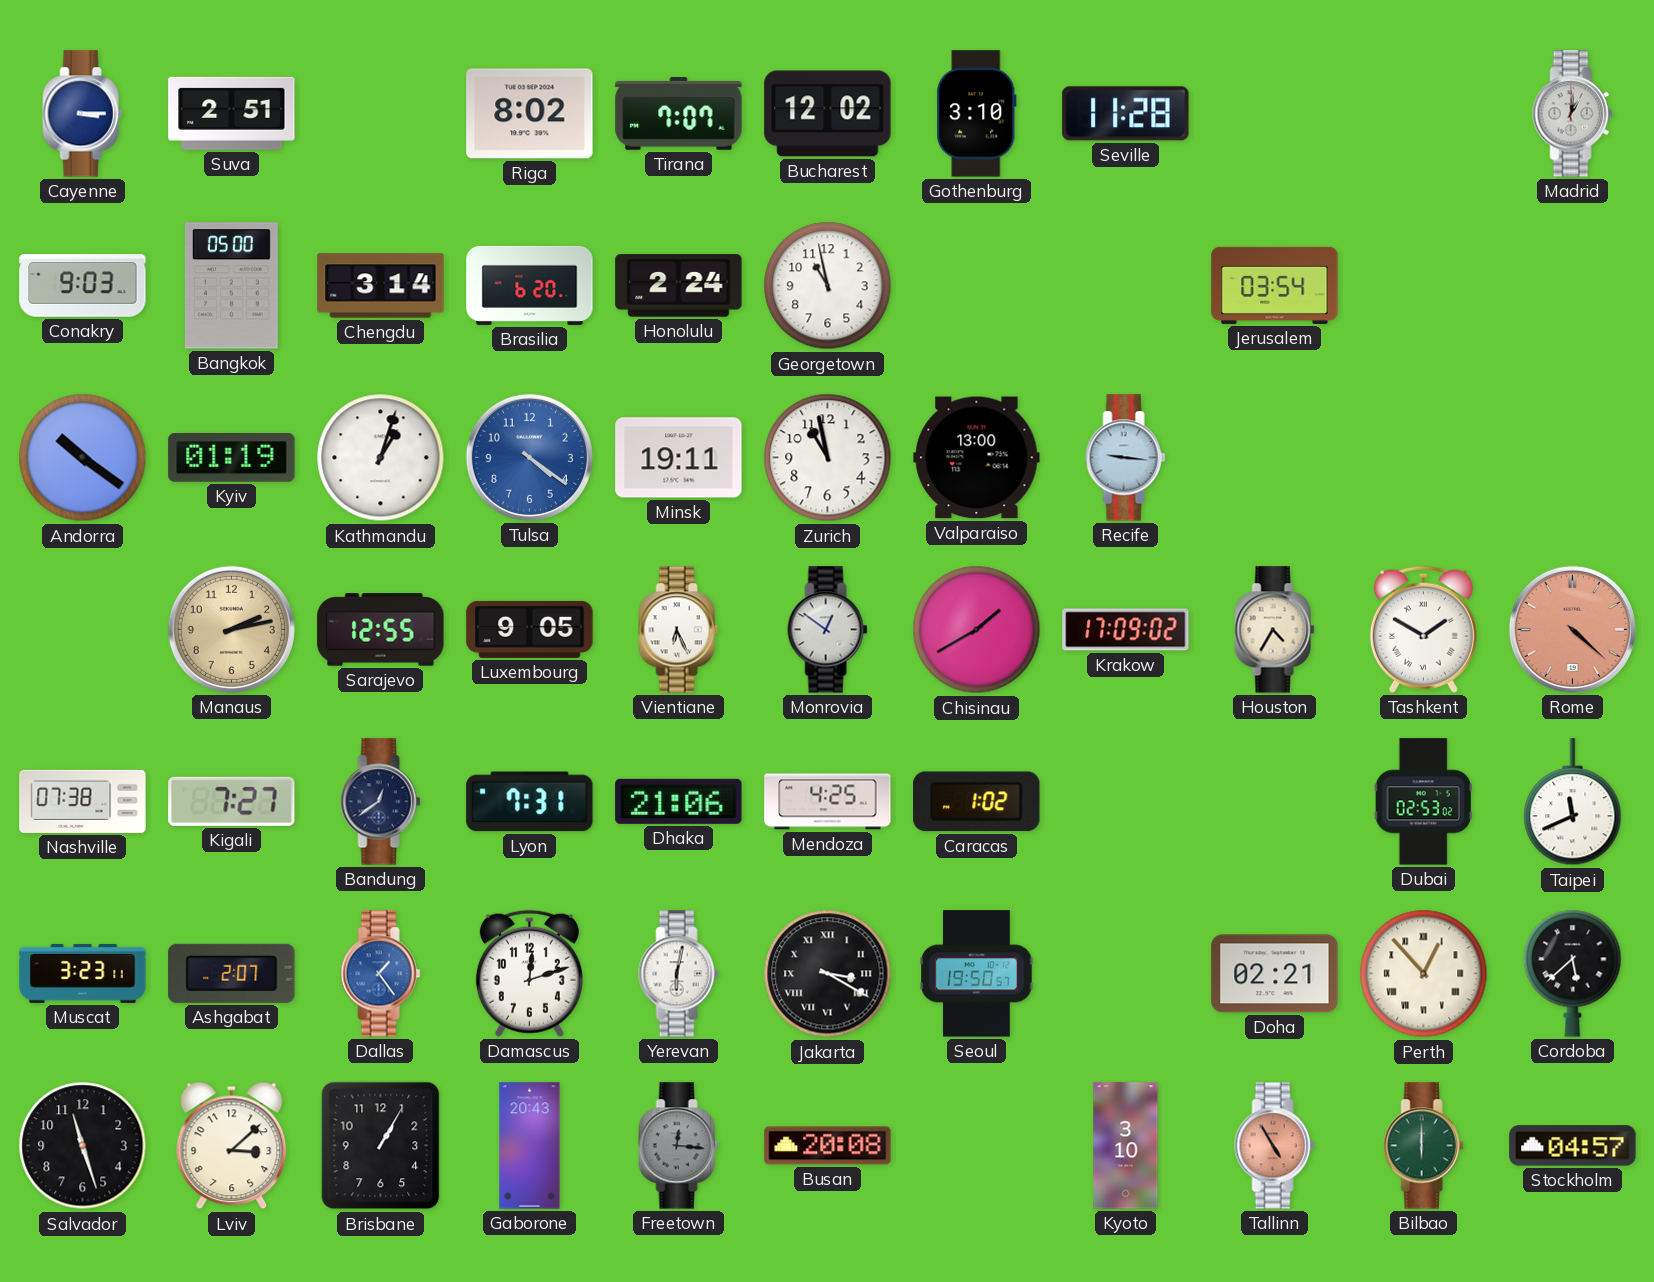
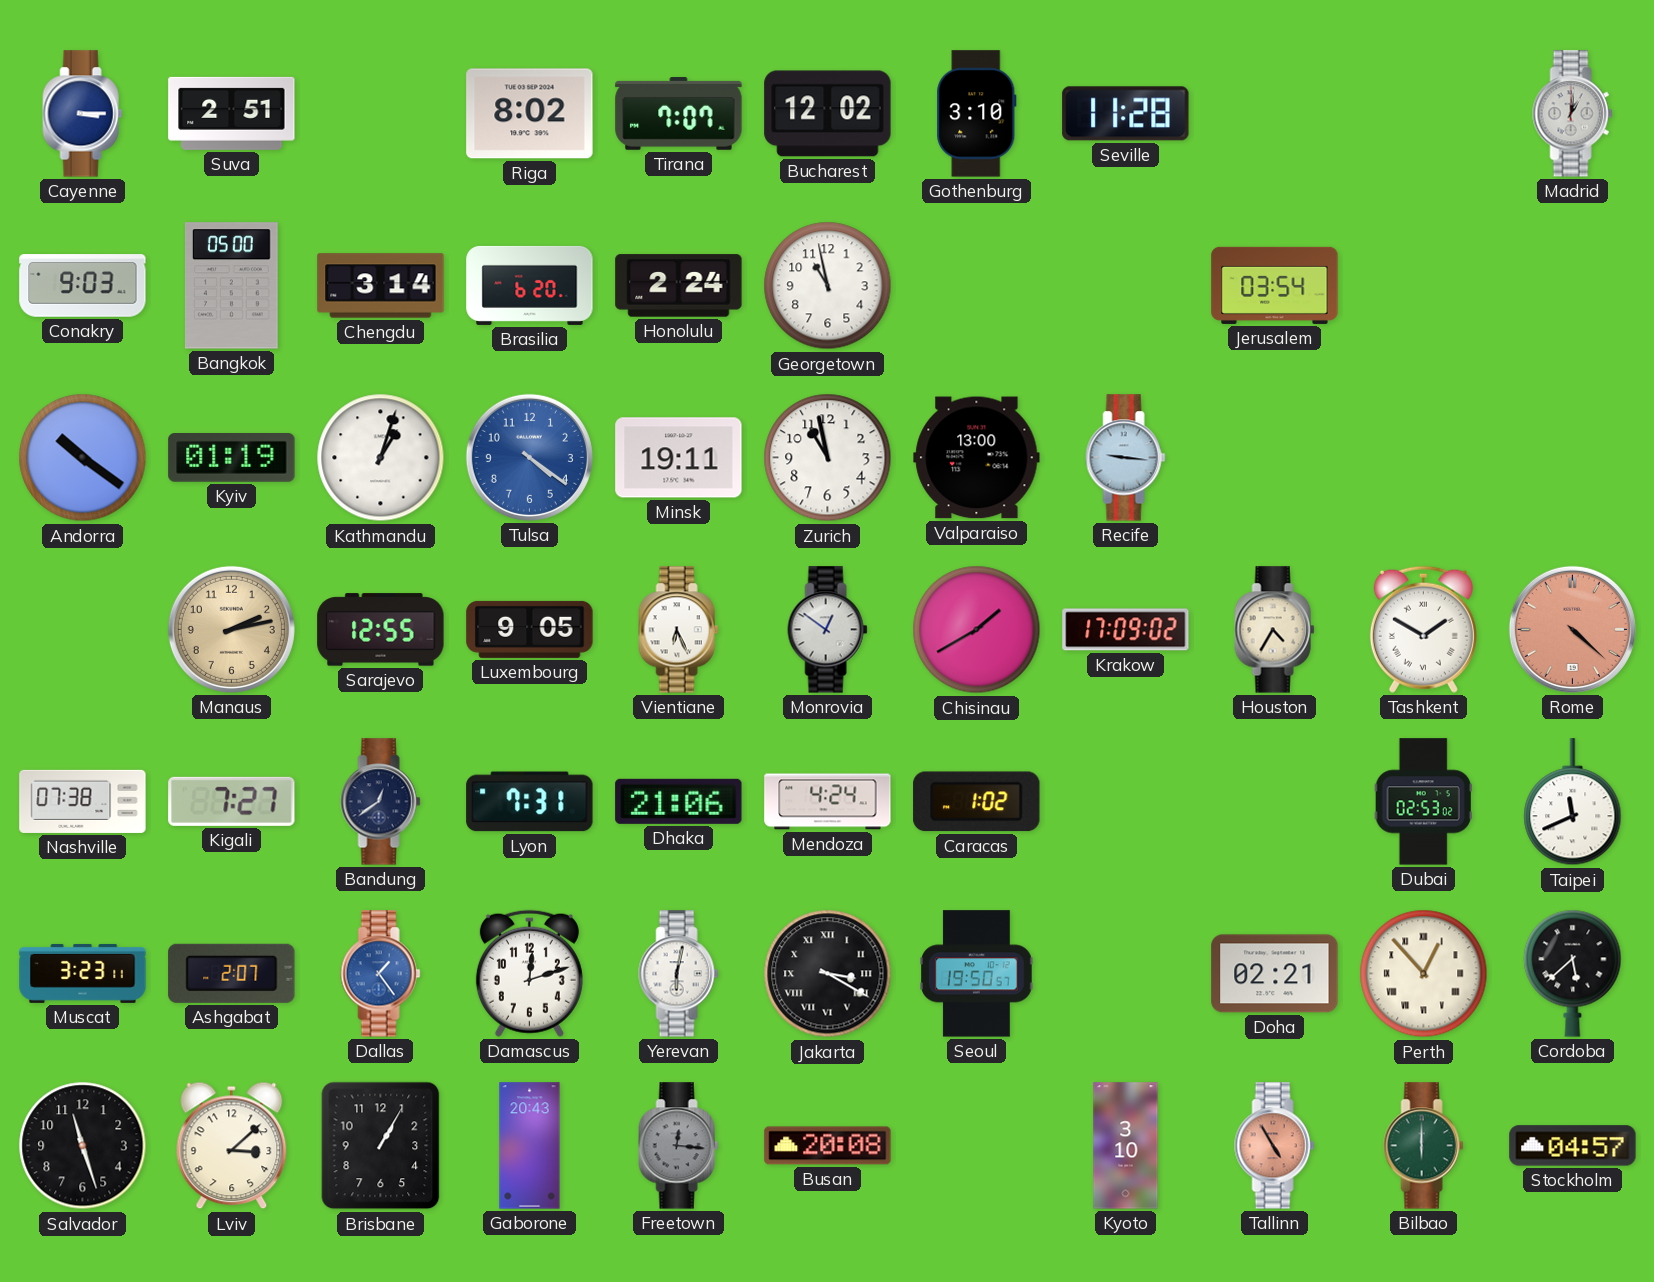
Mendoza: 4:25 -> 4:24
